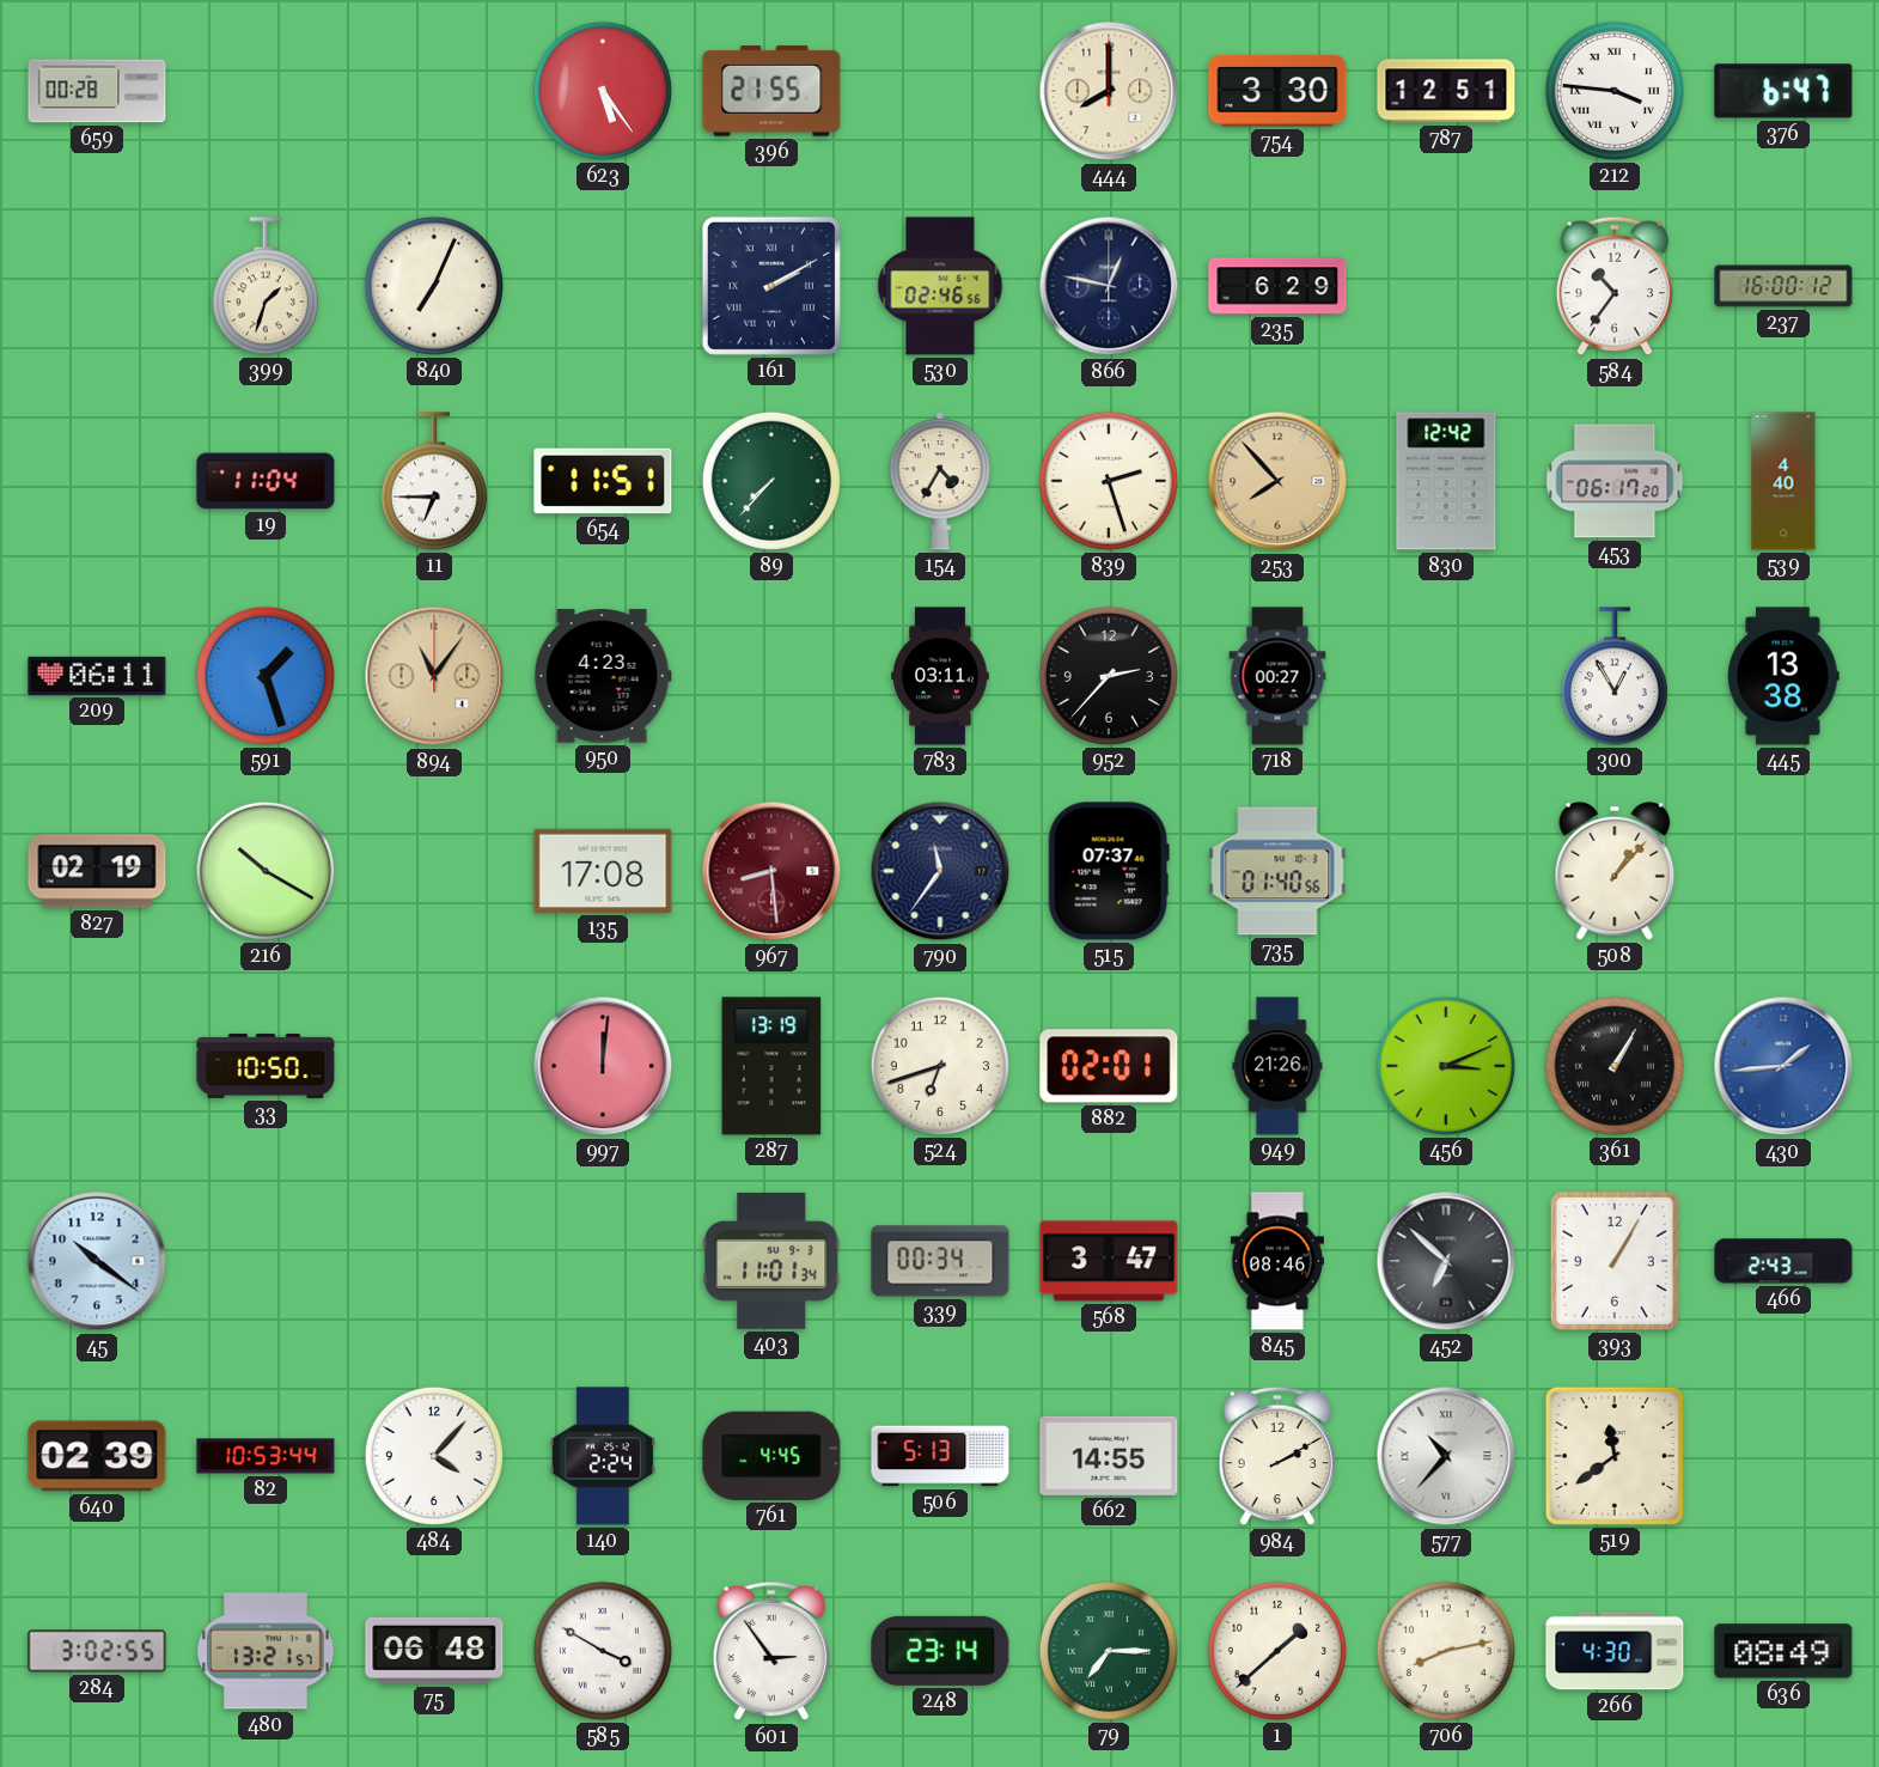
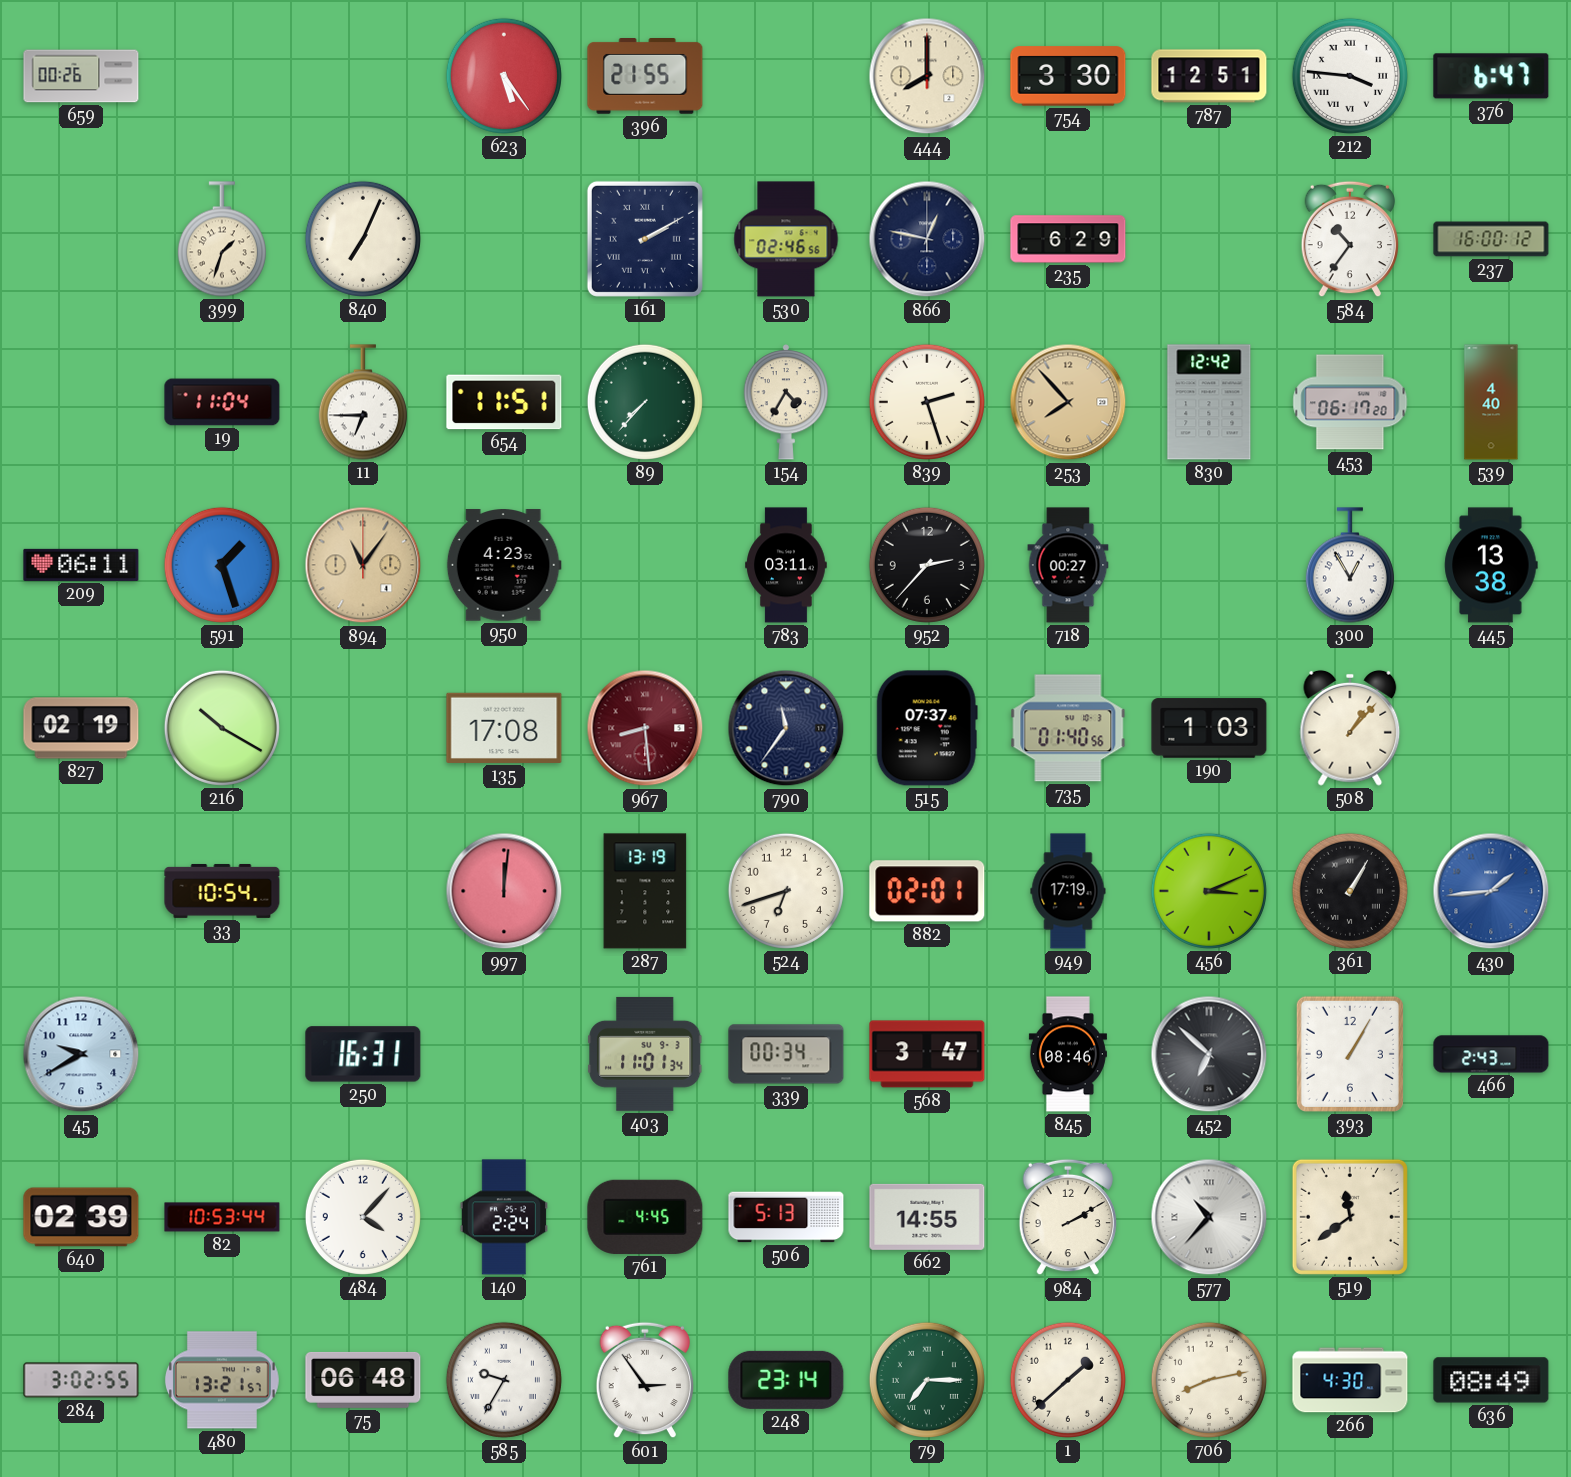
659: 00:28 -> 00:26
190: none -> 1:03
33: 10:50 -> 10:54
949: 21:26 -> 17:19
45: 10:21 -> 9:40
250: none -> 16:31
585: 3:50 -> 9:35
